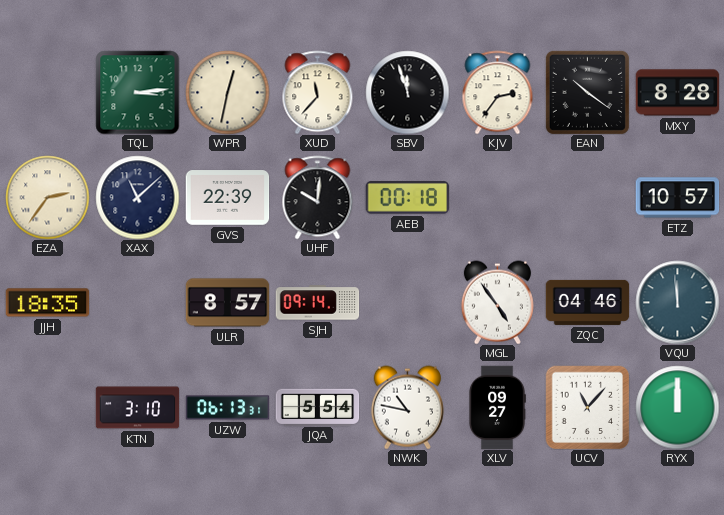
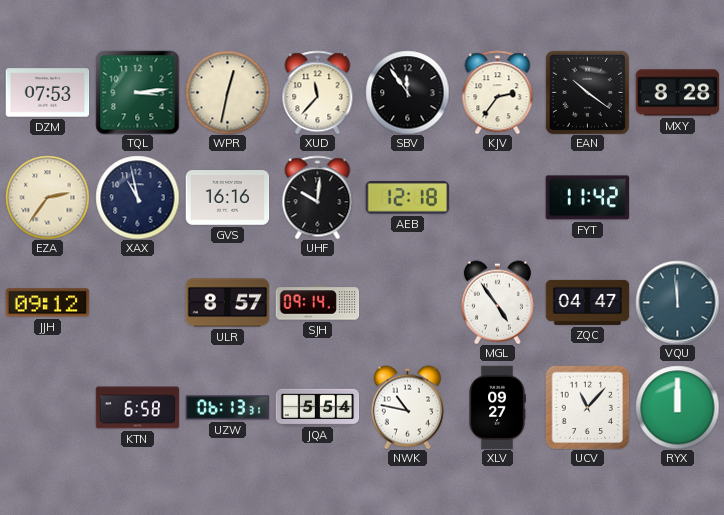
DZM: none -> 07:53
SBV: 11:57 -> 11:54
XAX: 11:08 -> 10:58
GVS: 22:39 -> 16:16
AEB: 00:18 -> 12:18
FYT: none -> 11:42
ETZ: 10:57 -> none
JJH: 18:35 -> 09:12
ZQC: 04:46 -> 04:47
KTN: 3:10 -> 6:58
